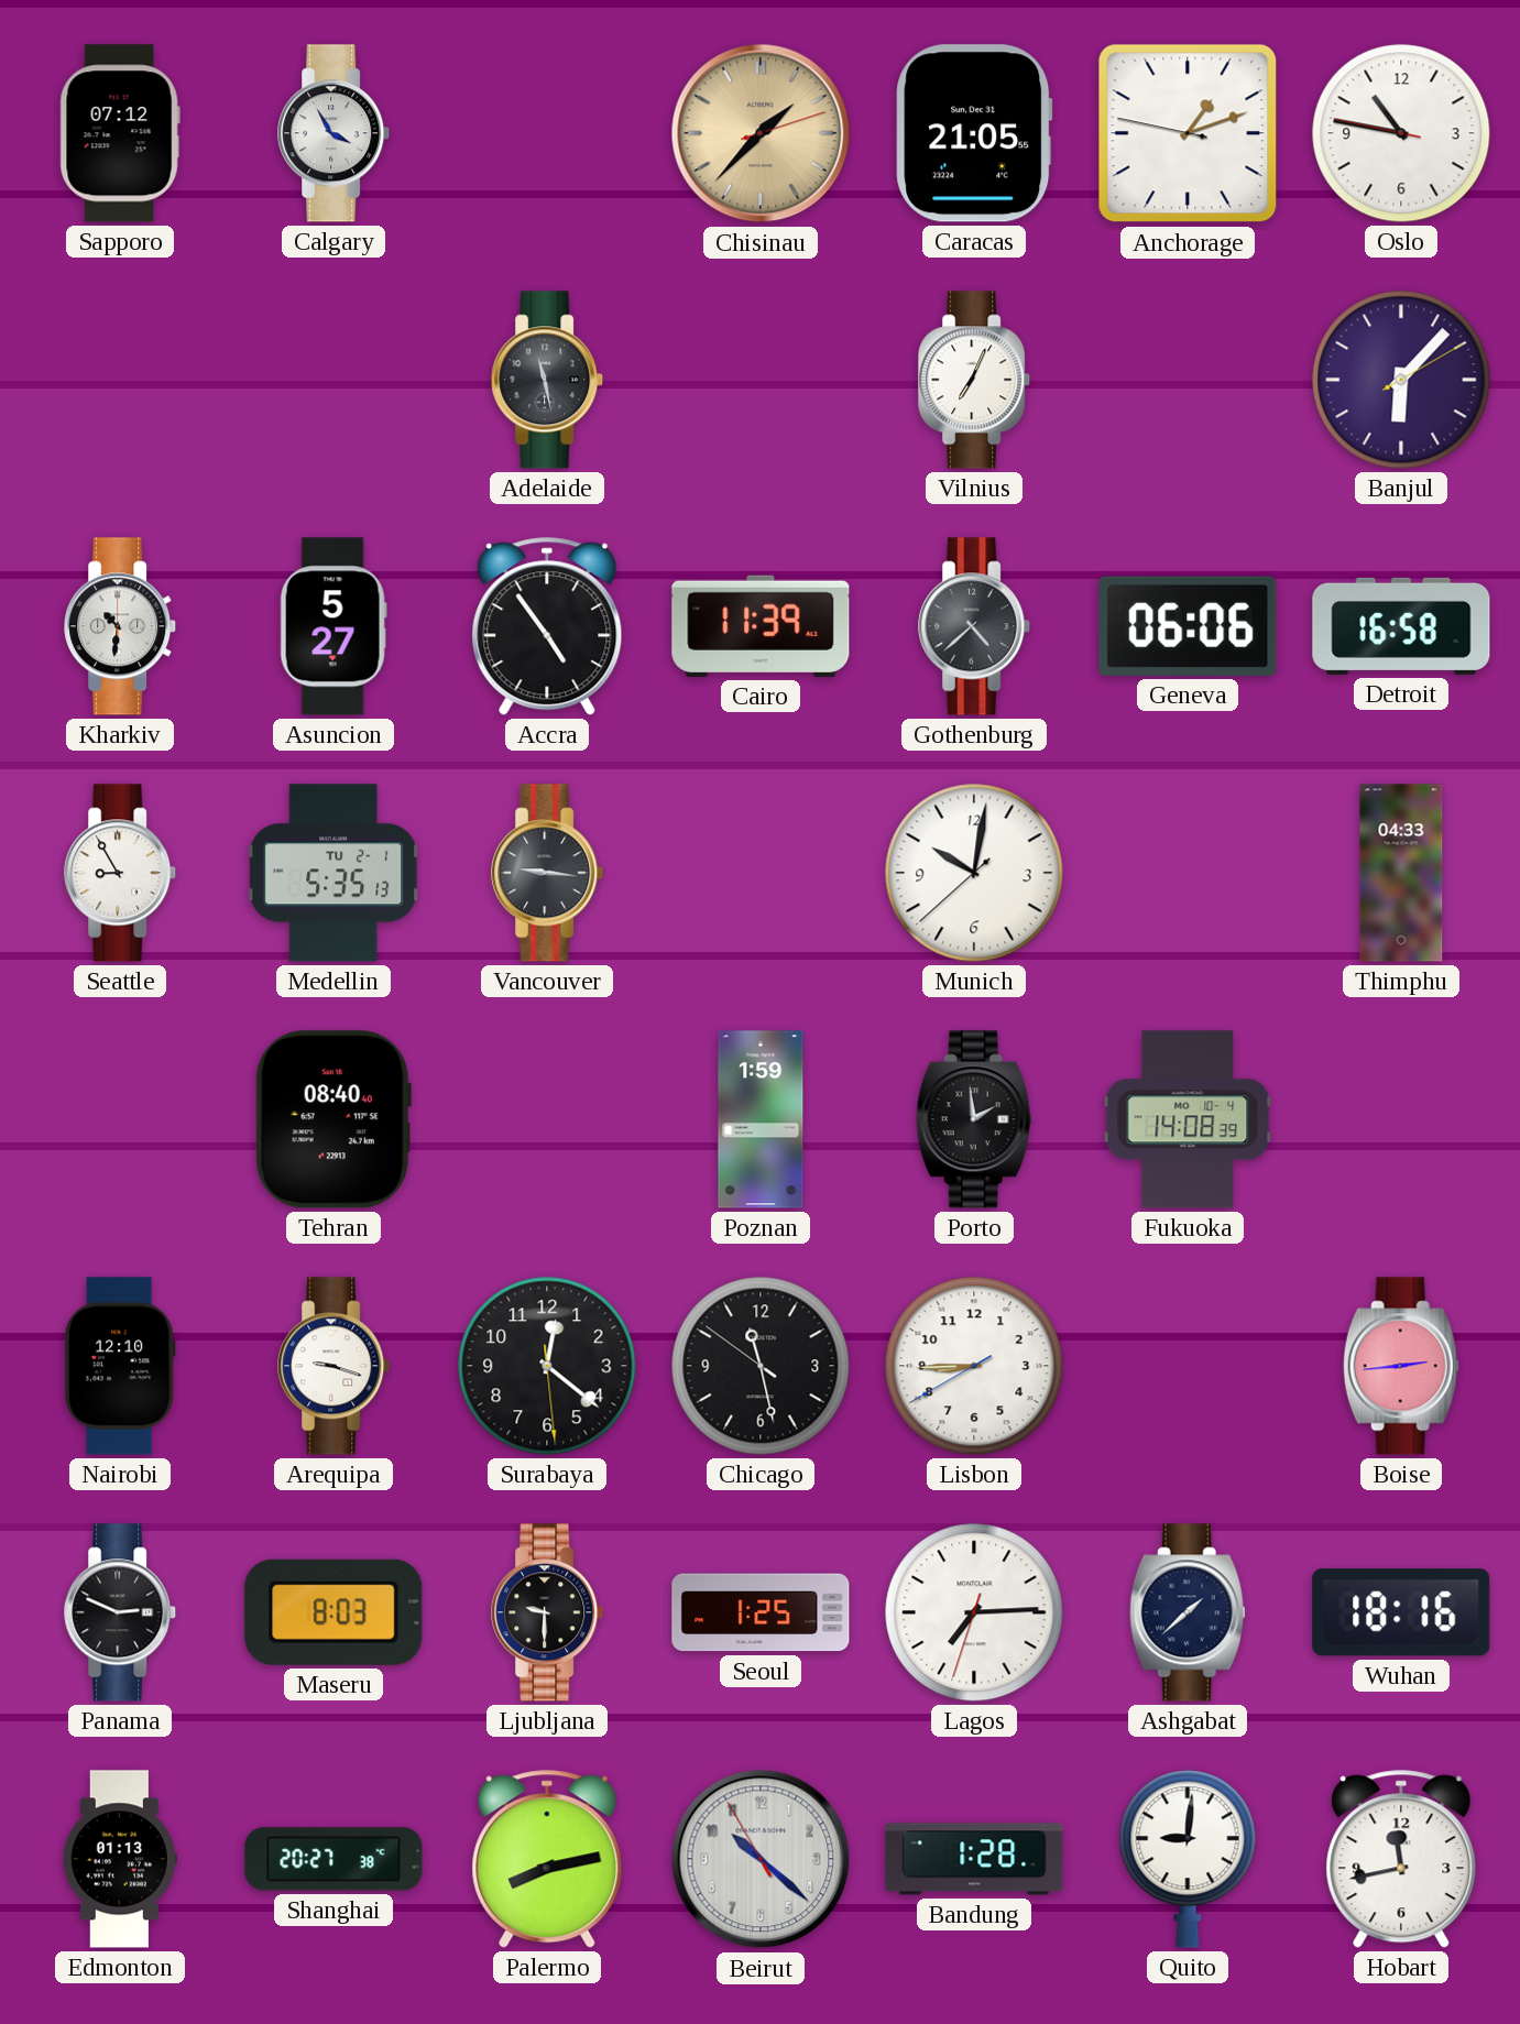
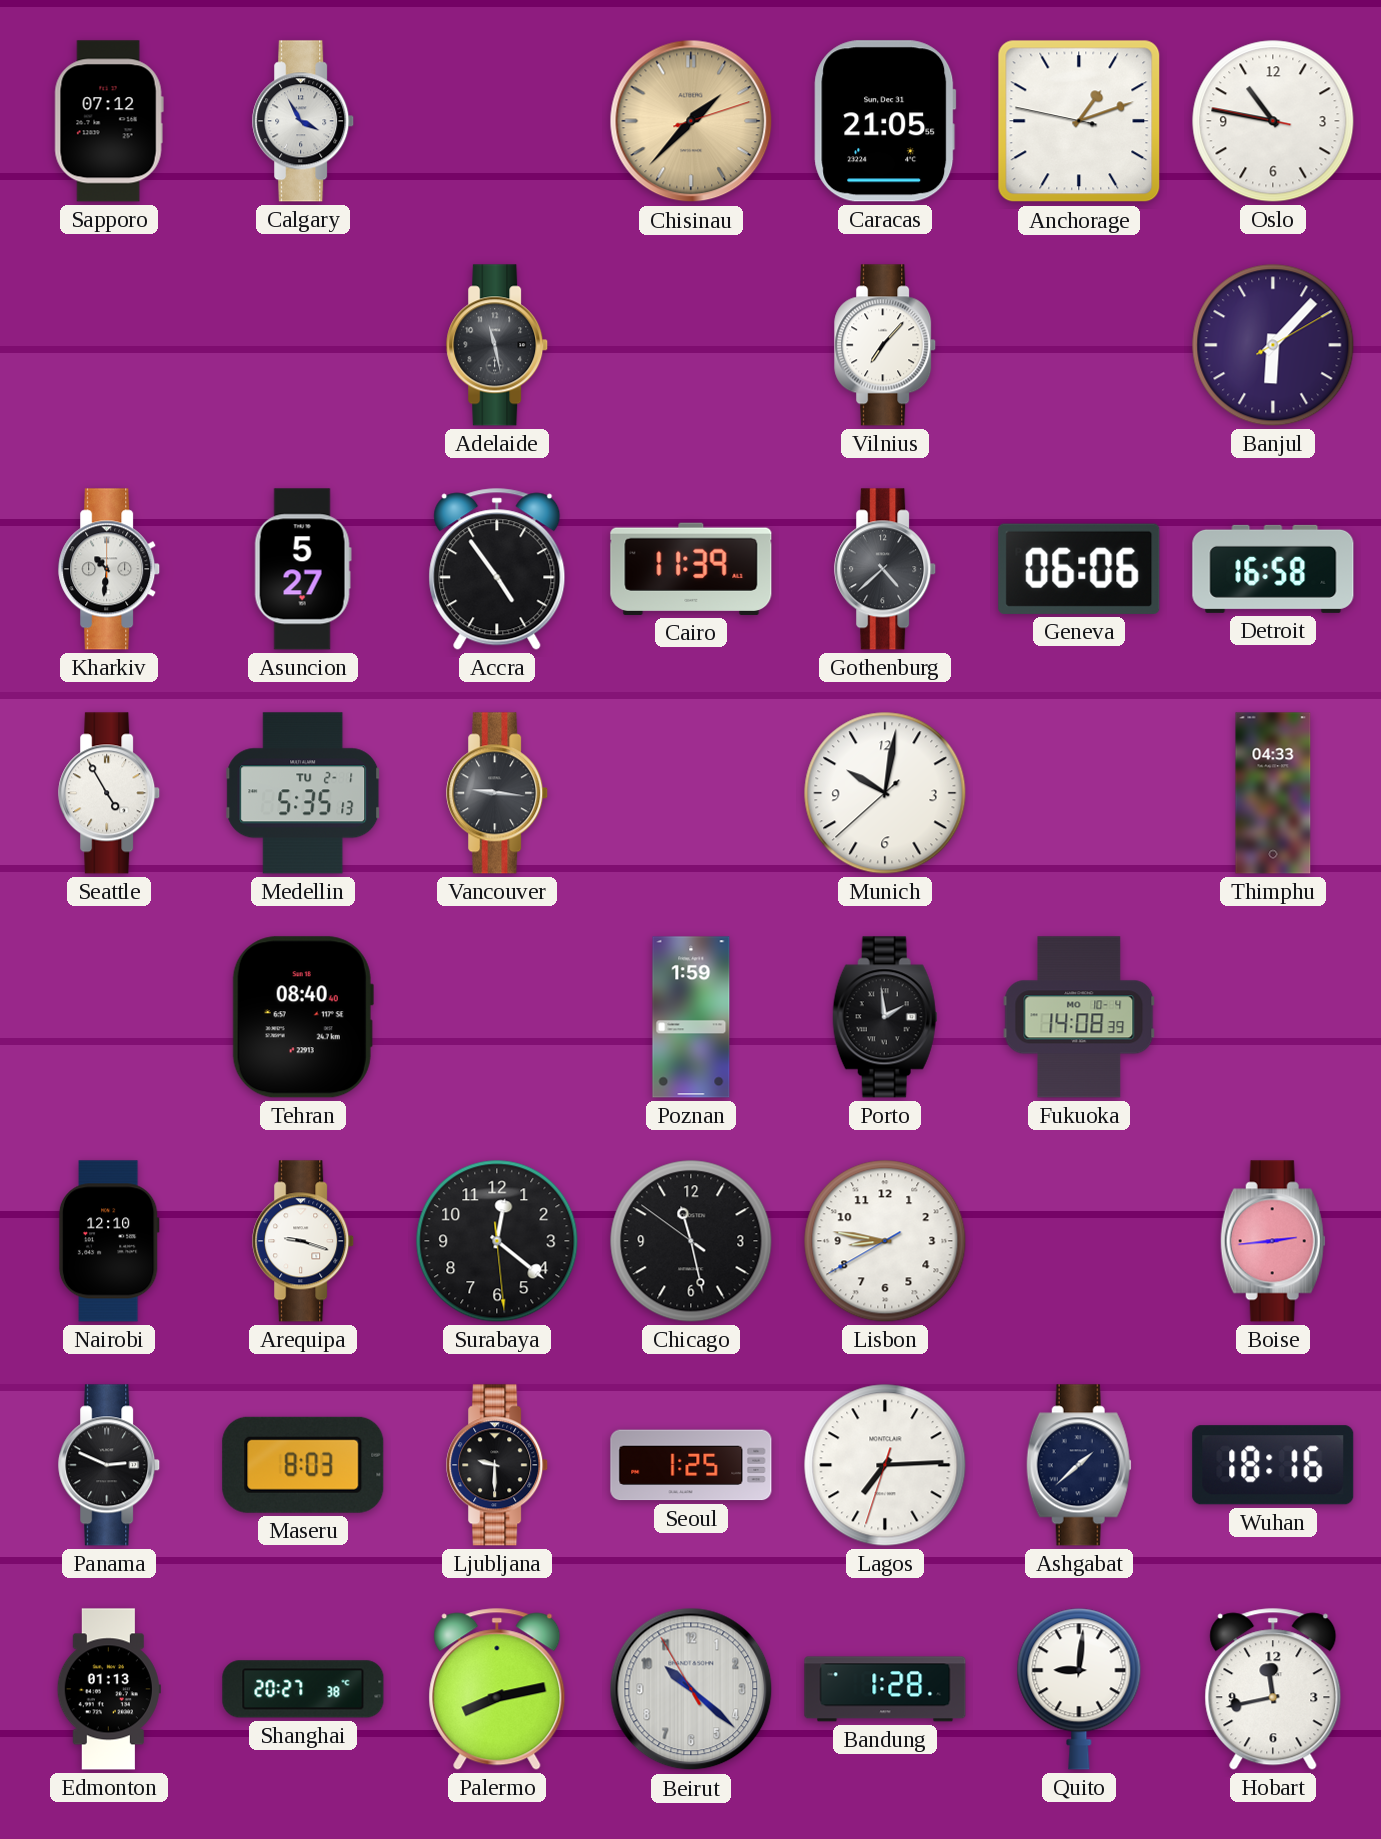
Vilnius: 7:04 -> 7:07
Seattle: 8:55 -> 4:55
Lisbon: 8:44 -> 8:46
